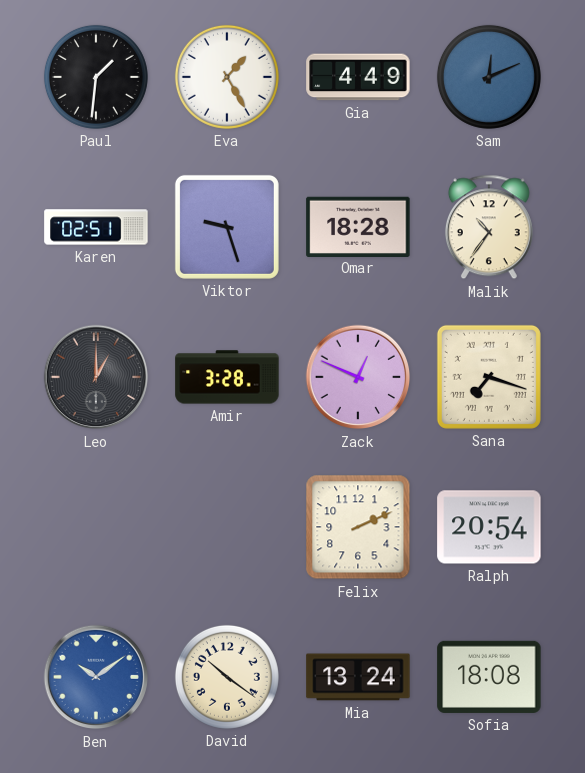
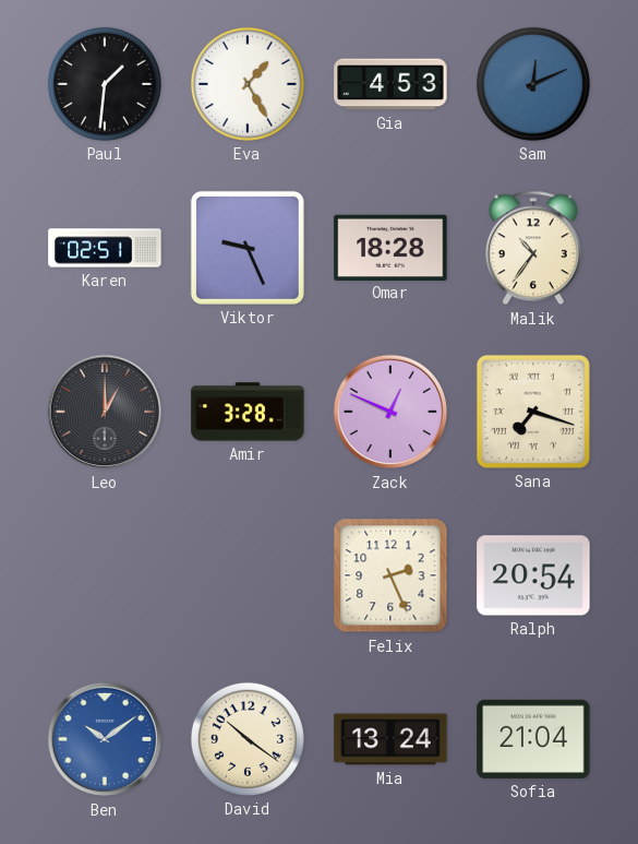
Gia: 4:49 -> 4:53
Viktor: 9:27 -> 9:26
Felix: 2:11 -> 2:26
Sofia: 18:08 -> 21:04
